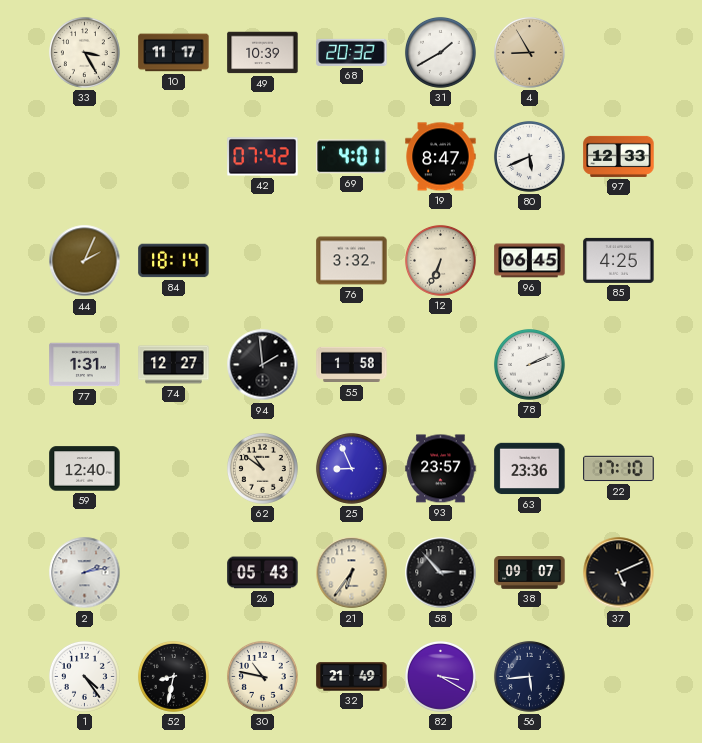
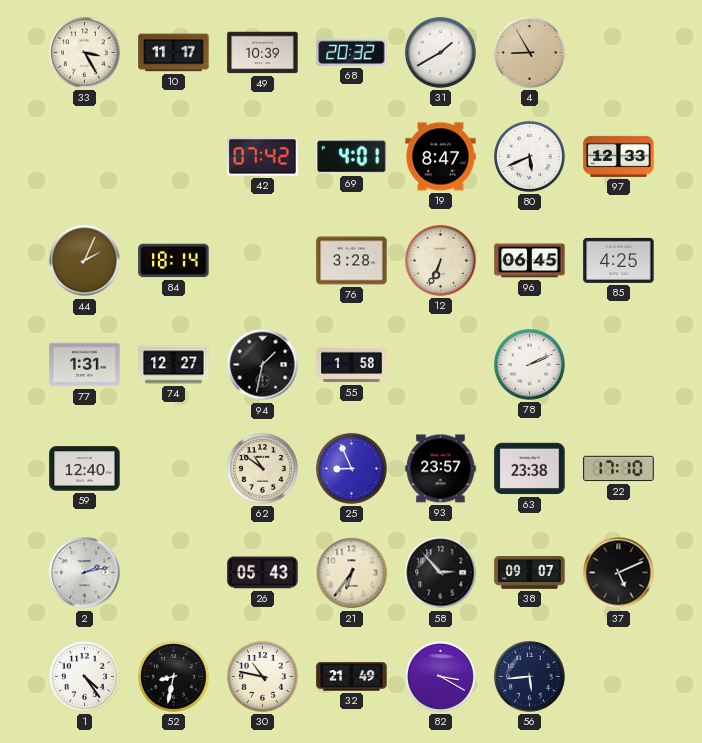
76: 3:32 -> 3:28
94: 1:59 -> 1:32
63: 23:36 -> 23:38
